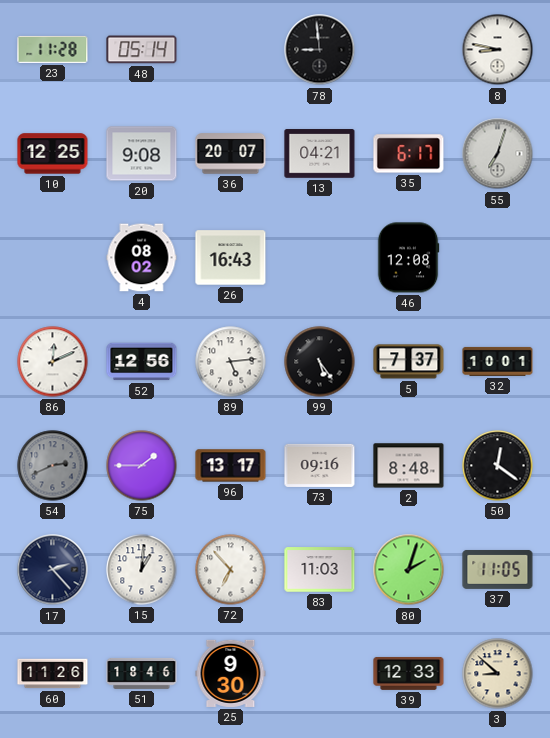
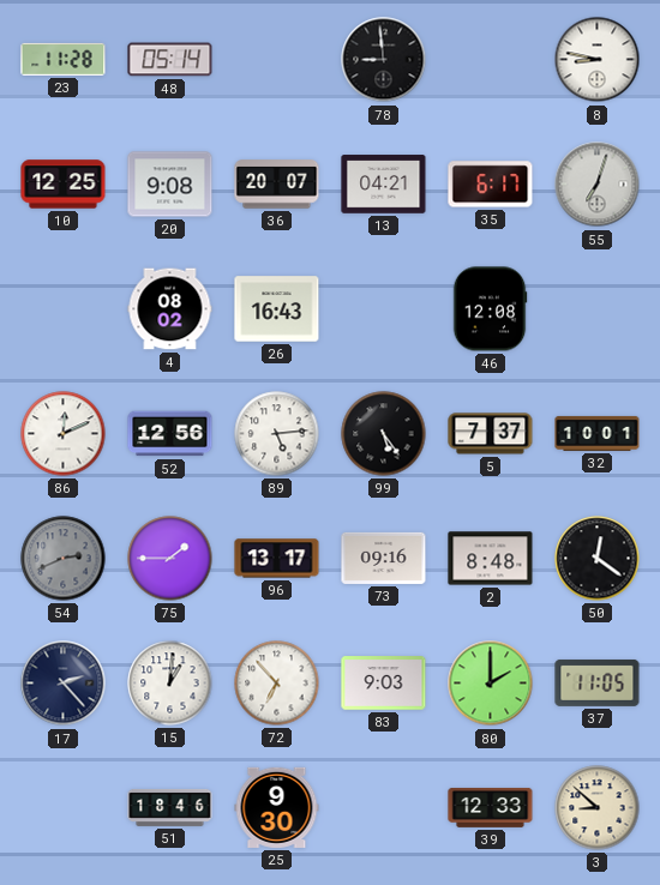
83: 11:03 -> 9:03
80: 2:03 -> 2:00
60: 11:26 -> none
